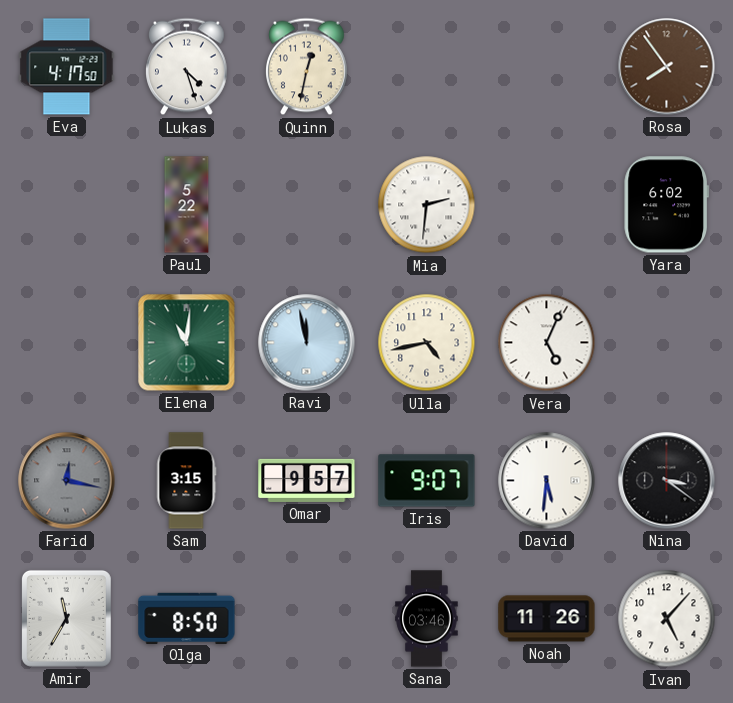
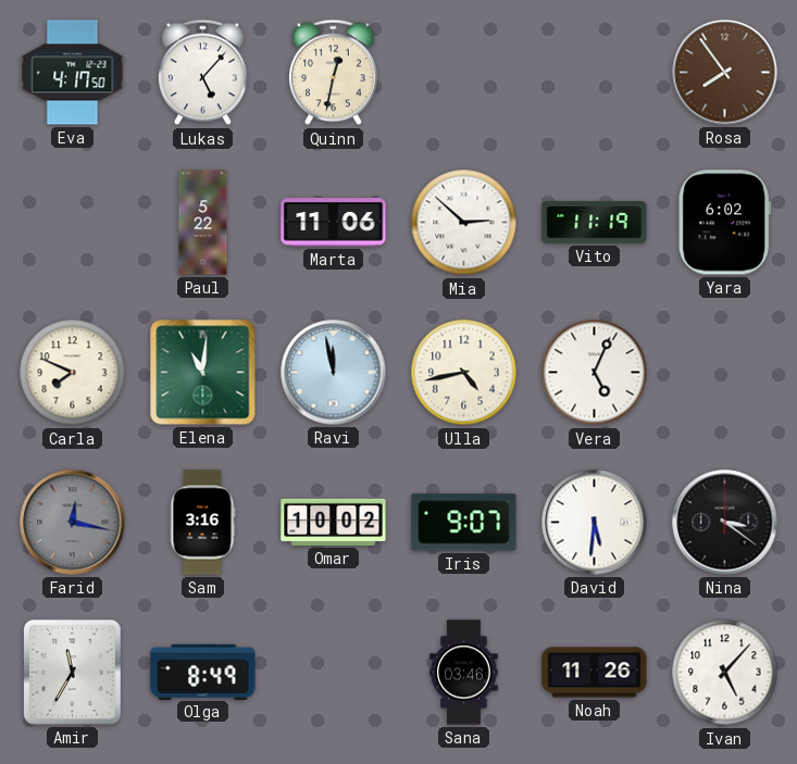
Lukas: 4:27 -> 5:07
Marta: none -> 11:06
Mia: 2:31 -> 2:52
Vito: none -> 11:19
Carla: none -> 7:49
Sam: 3:15 -> 3:16
Omar: 9:57 -> 10:02
Olga: 8:50 -> 8:49
